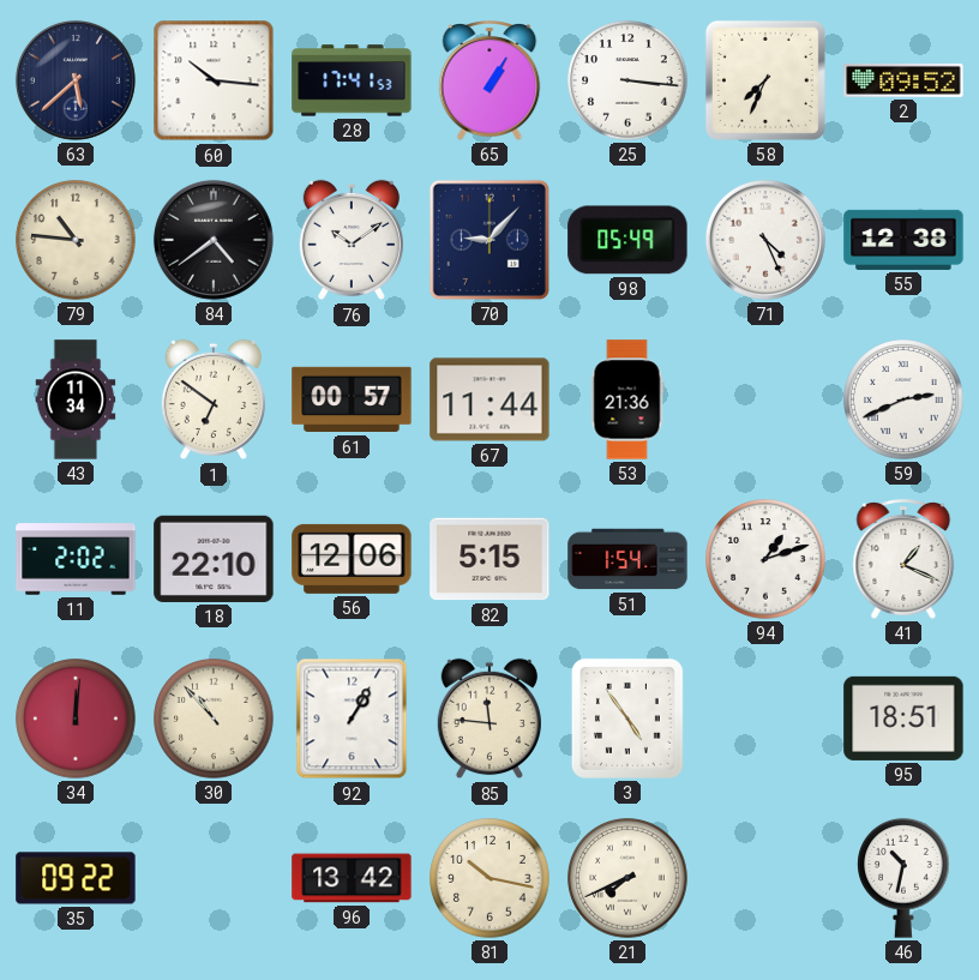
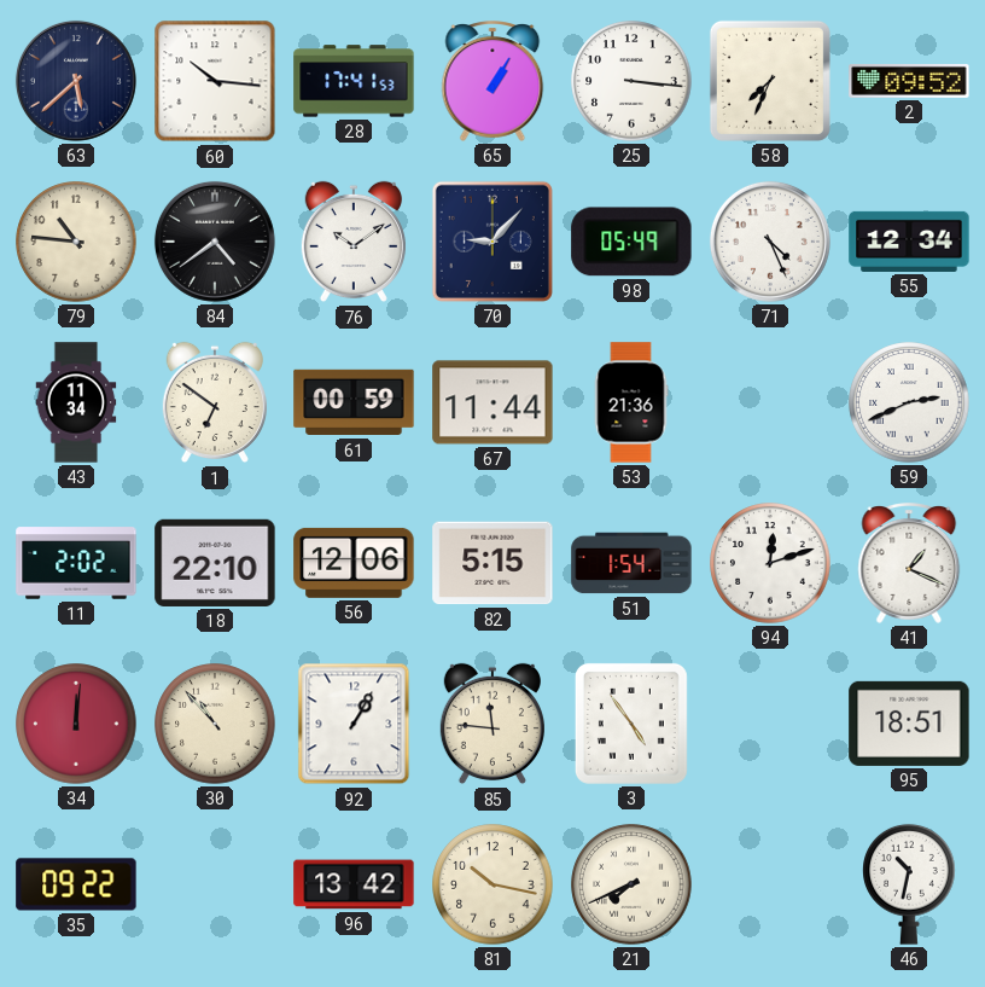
55: 12:38 -> 12:34
61: 00:57 -> 00:59
94: 1:12 -> 12:12
